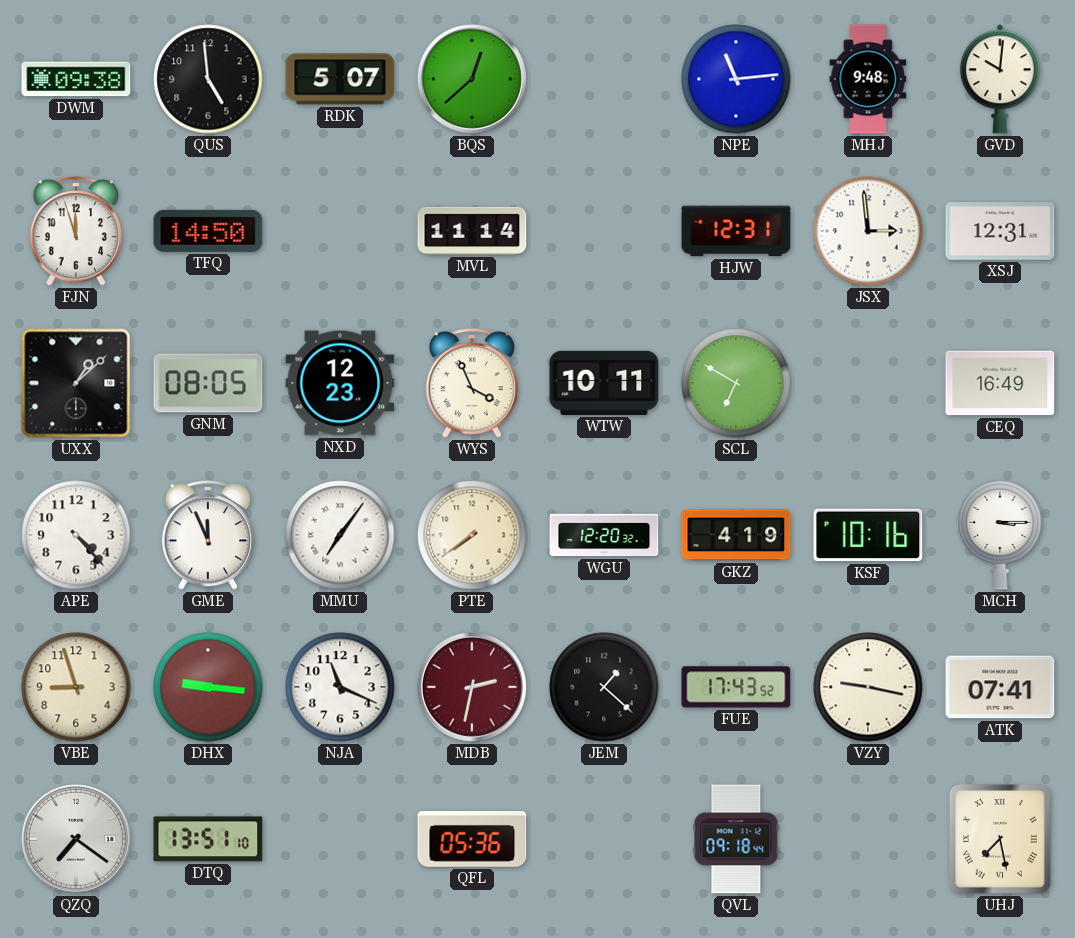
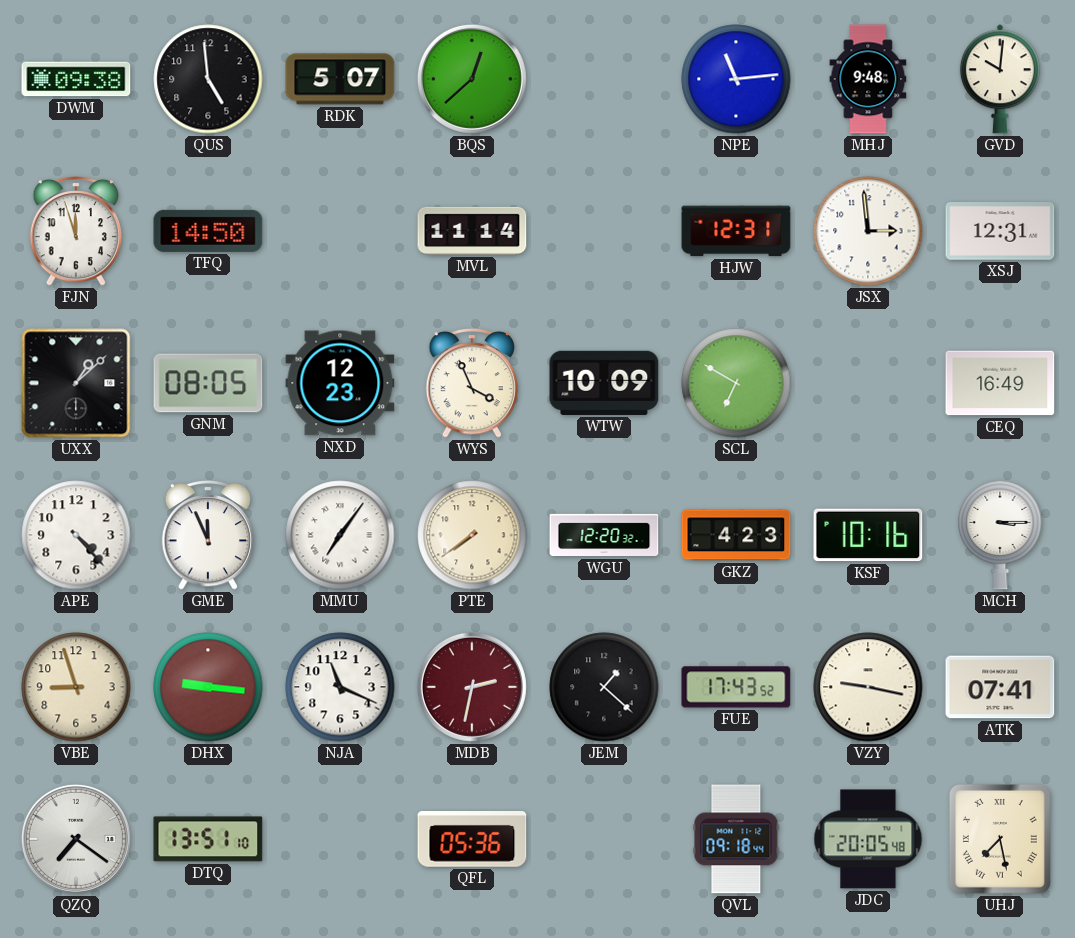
WTW: 10:11 -> 10:09
GKZ: 4:19 -> 4:23
JDC: none -> 20:05
